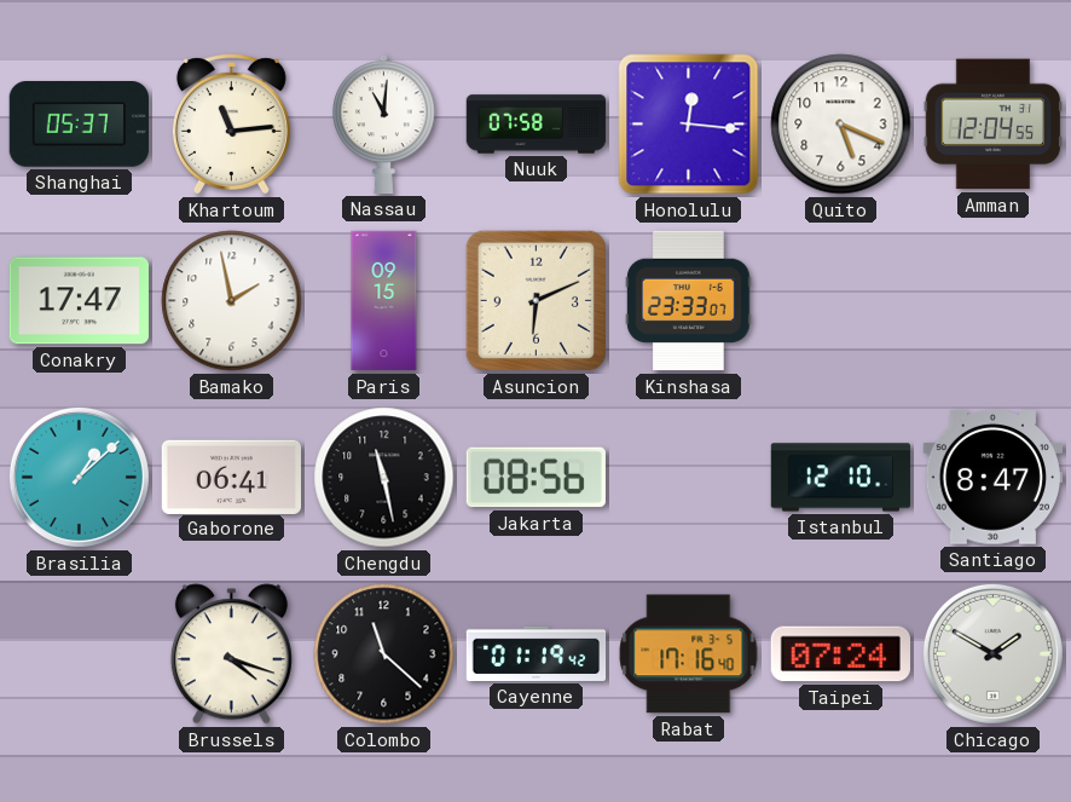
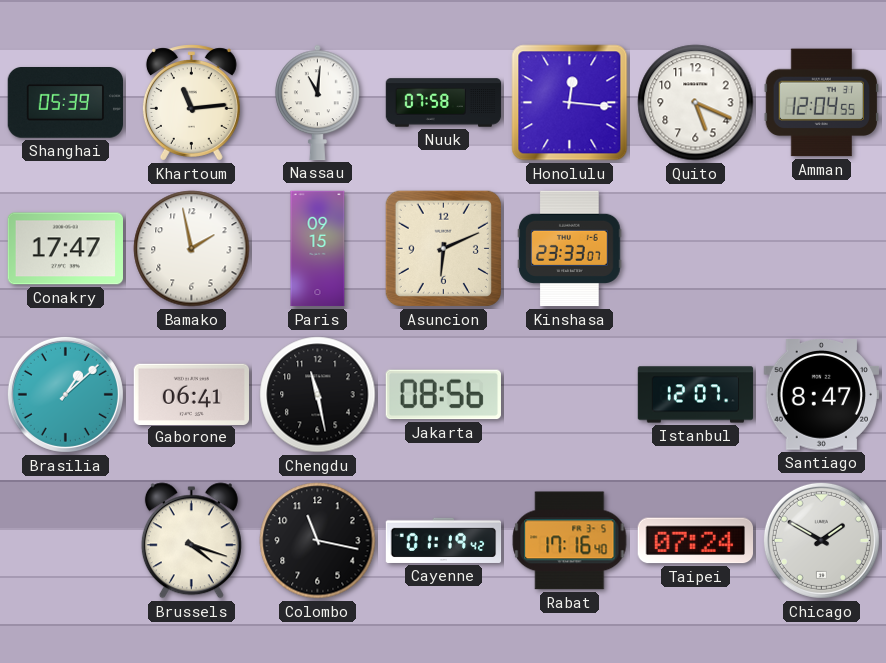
Shanghai: 05:37 -> 05:39
Istanbul: 12:10 -> 12:07
Colombo: 11:22 -> 11:17
